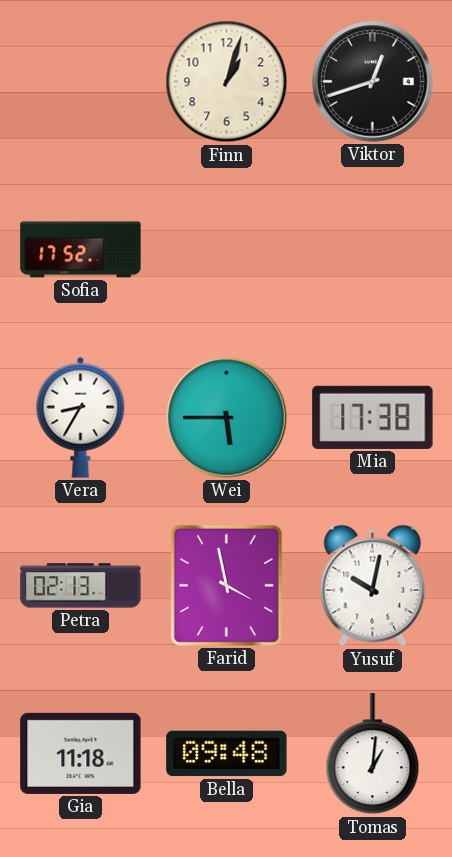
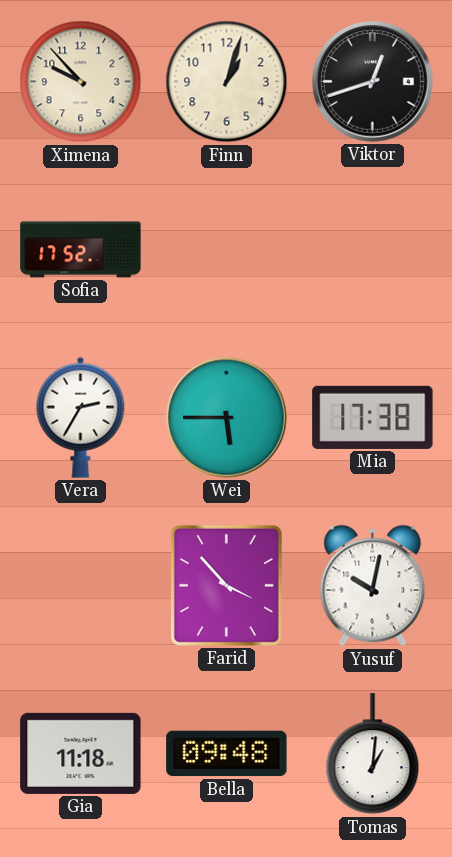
Ximena: none -> 9:53
Vera: 8:35 -> 2:35
Petra: 02:13 -> none
Farid: 3:58 -> 3:53
